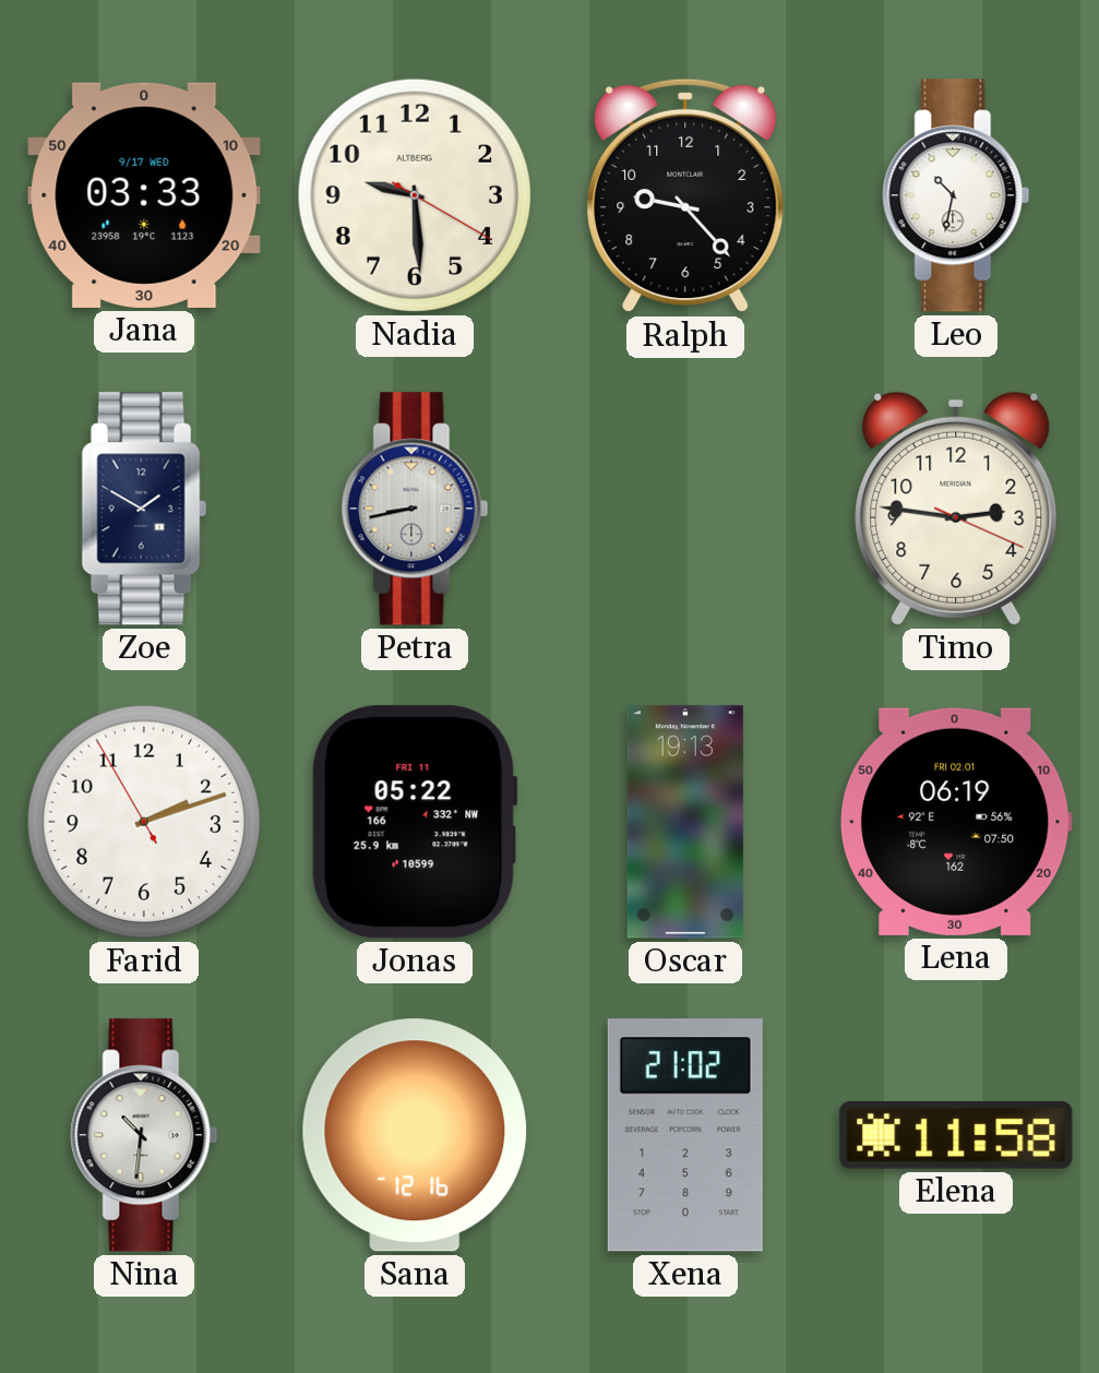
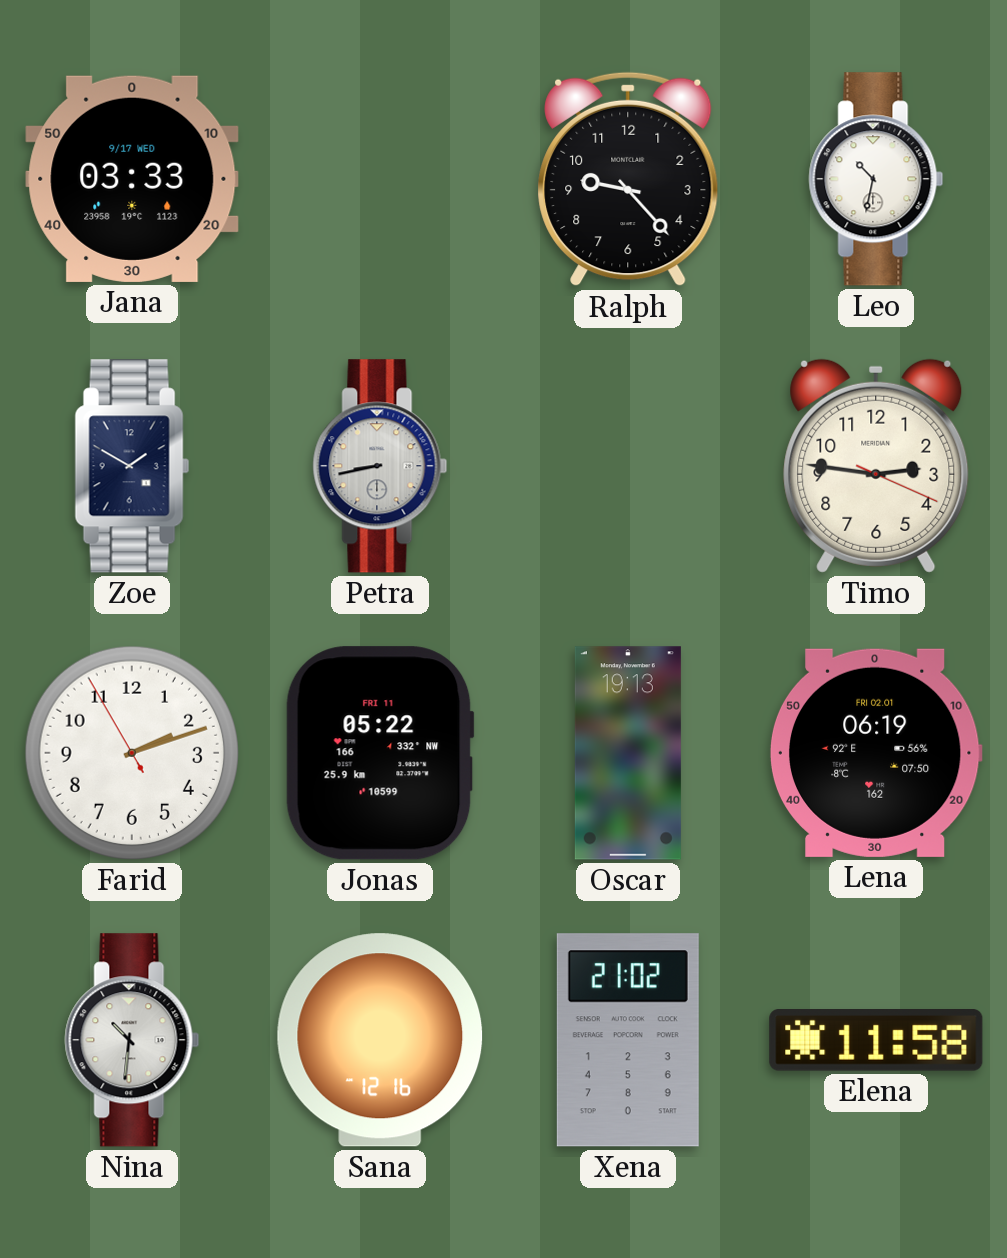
Nadia: 9:29 -> none
